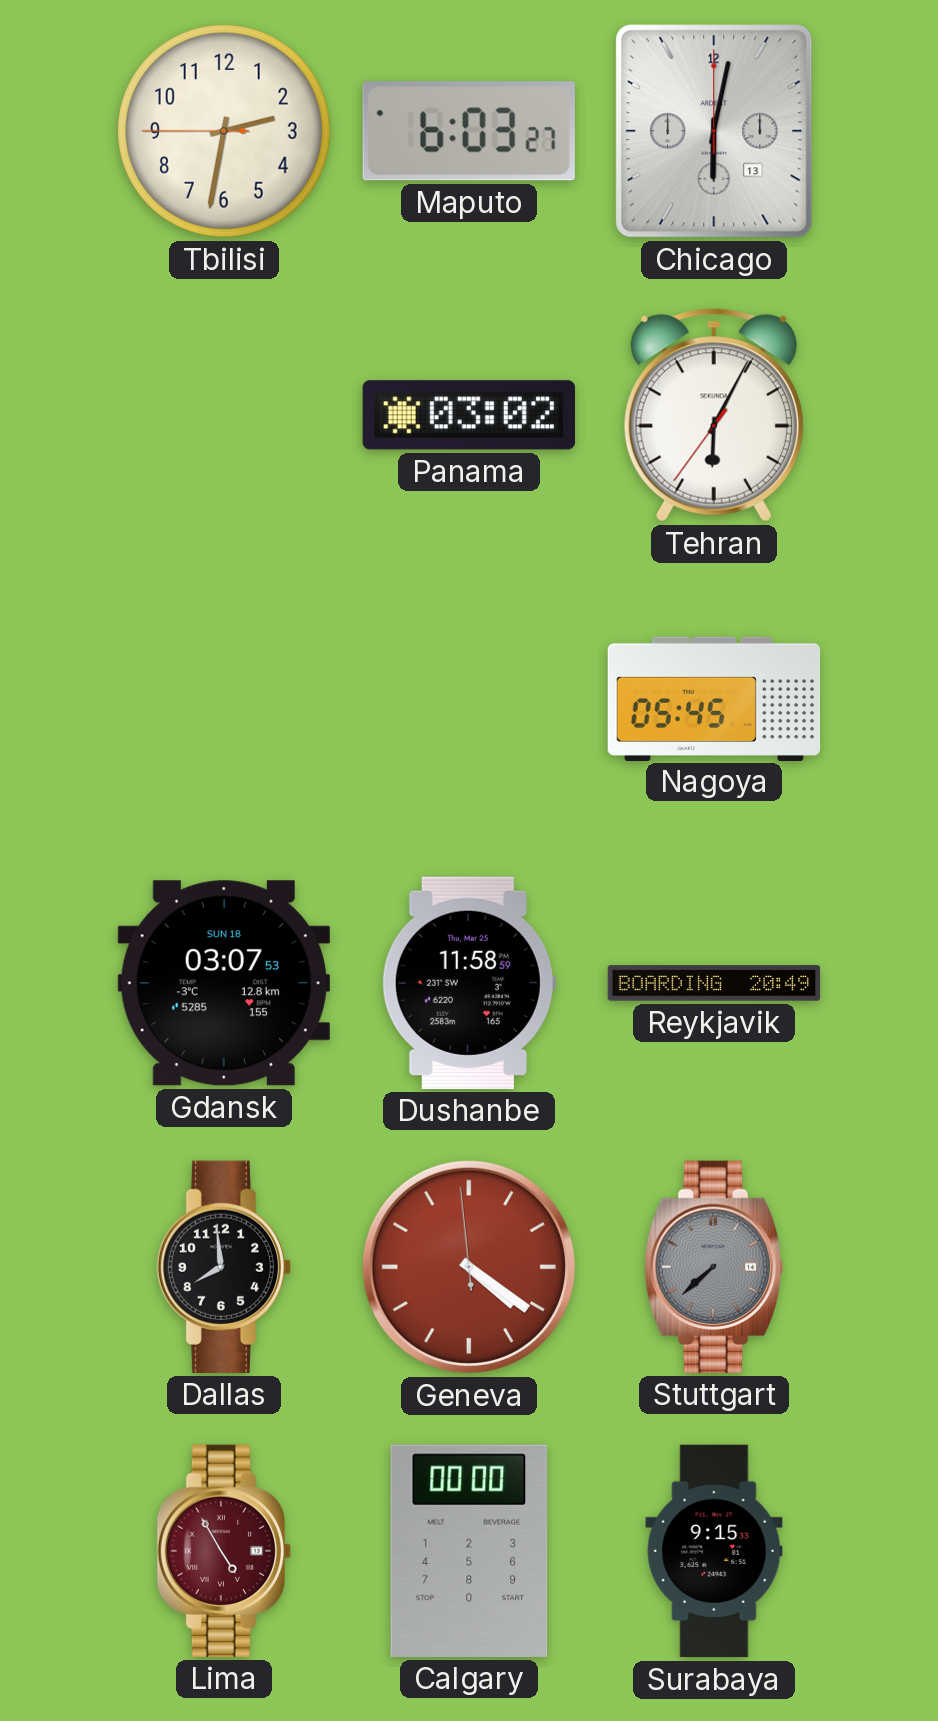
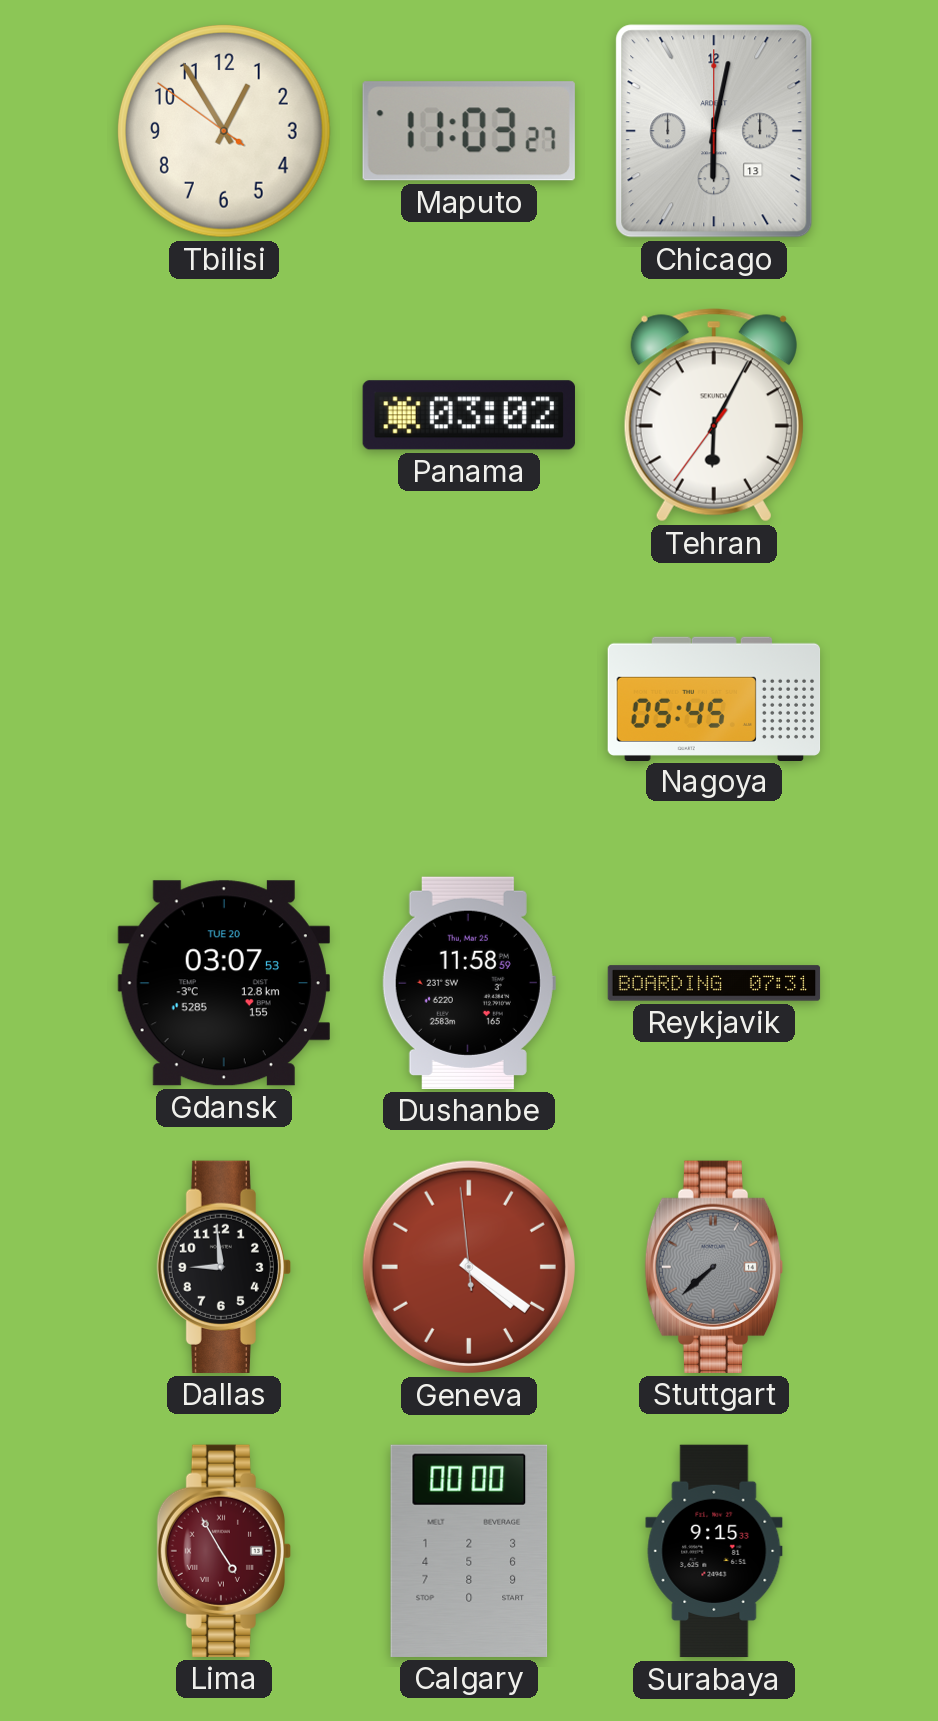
Tbilisi: 2:31 -> 12:54
Maputo: 6:03 -> 11:03
Gdansk date: SUN 18 -> TUE 20
Reykjavik: 20:49 -> 07:31
Dallas: 7:59 -> 8:59
